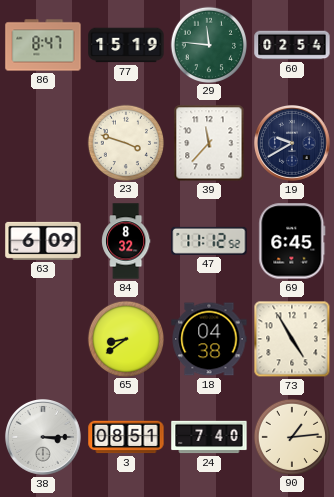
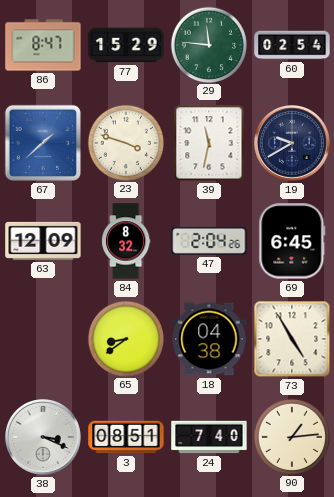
77: 15:19 -> 15:29
67: none -> 1:38
39: 11:37 -> 11:32
63: 6:09 -> 12:09
47: 11:12 -> 2:04
38: 3:15 -> 3:19
